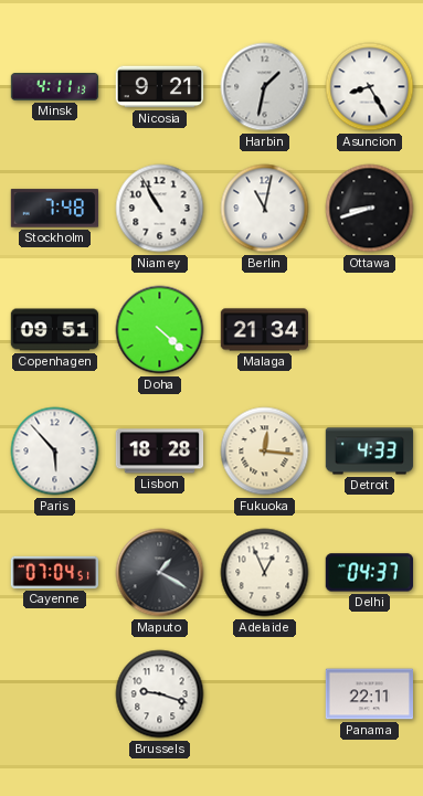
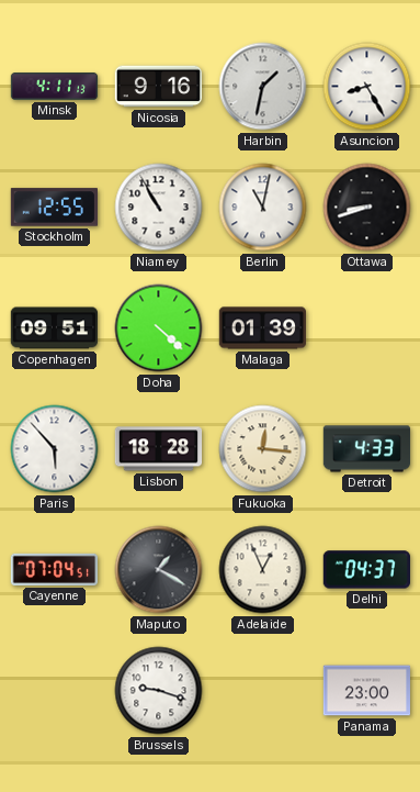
Nicosia: 9:21 -> 9:16
Stockholm: 7:48 -> 12:55
Malaga: 21:34 -> 01:39
Panama: 22:11 -> 23:00
